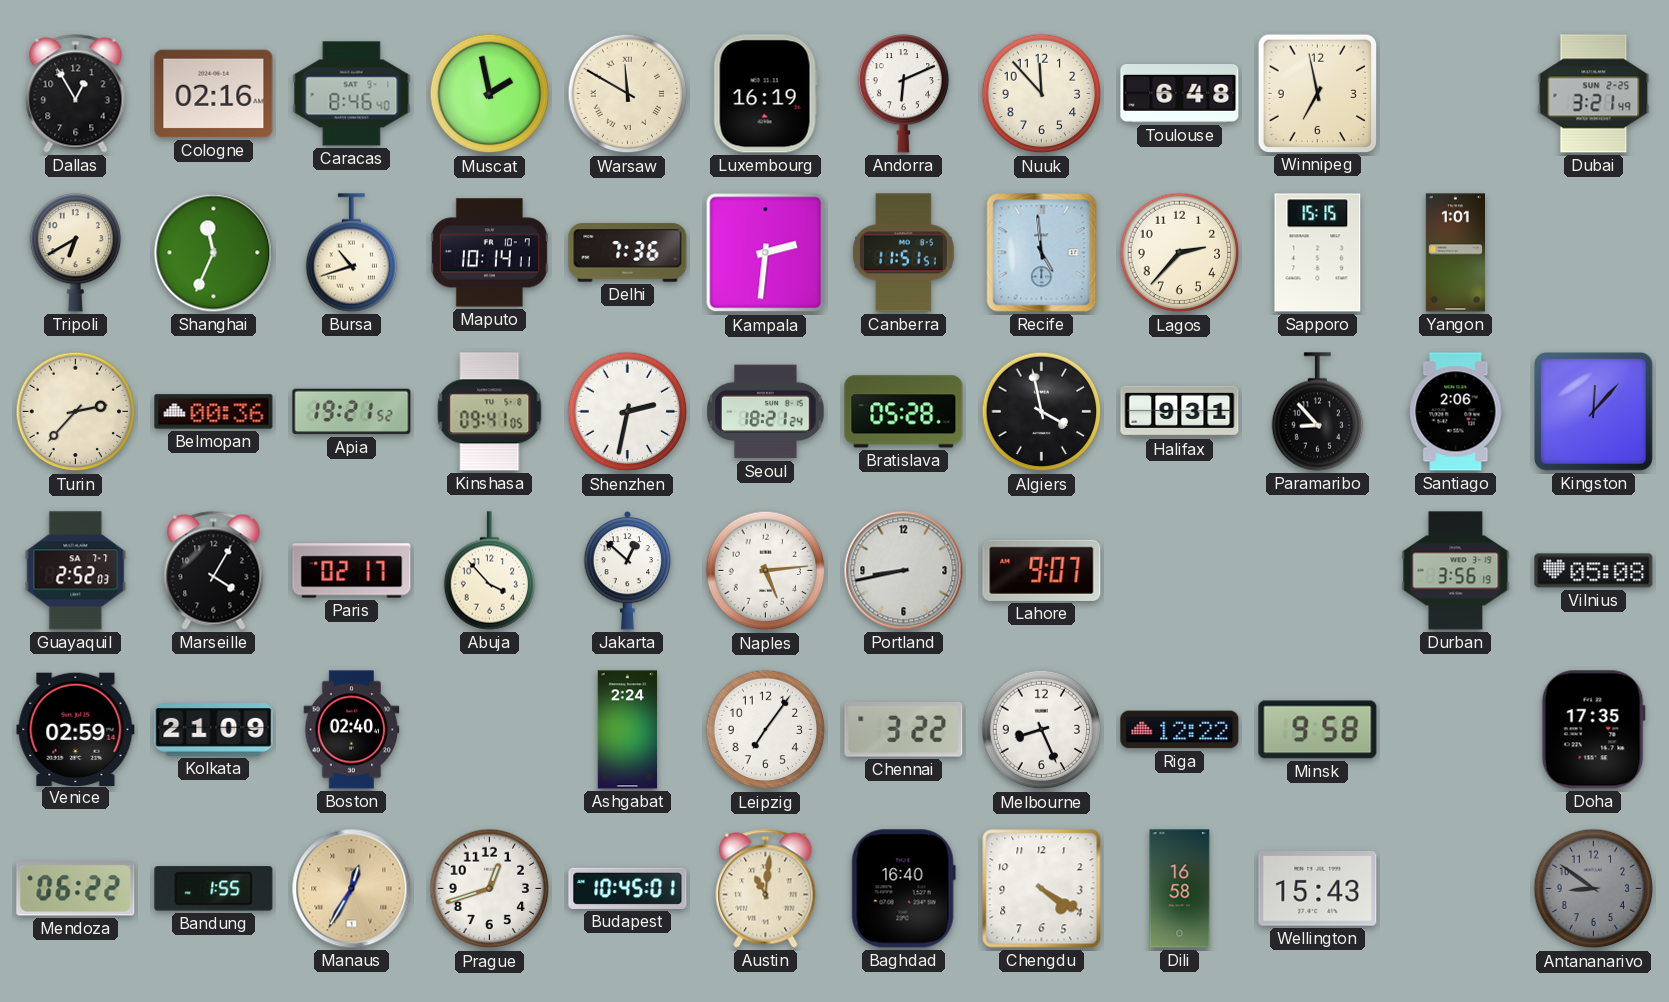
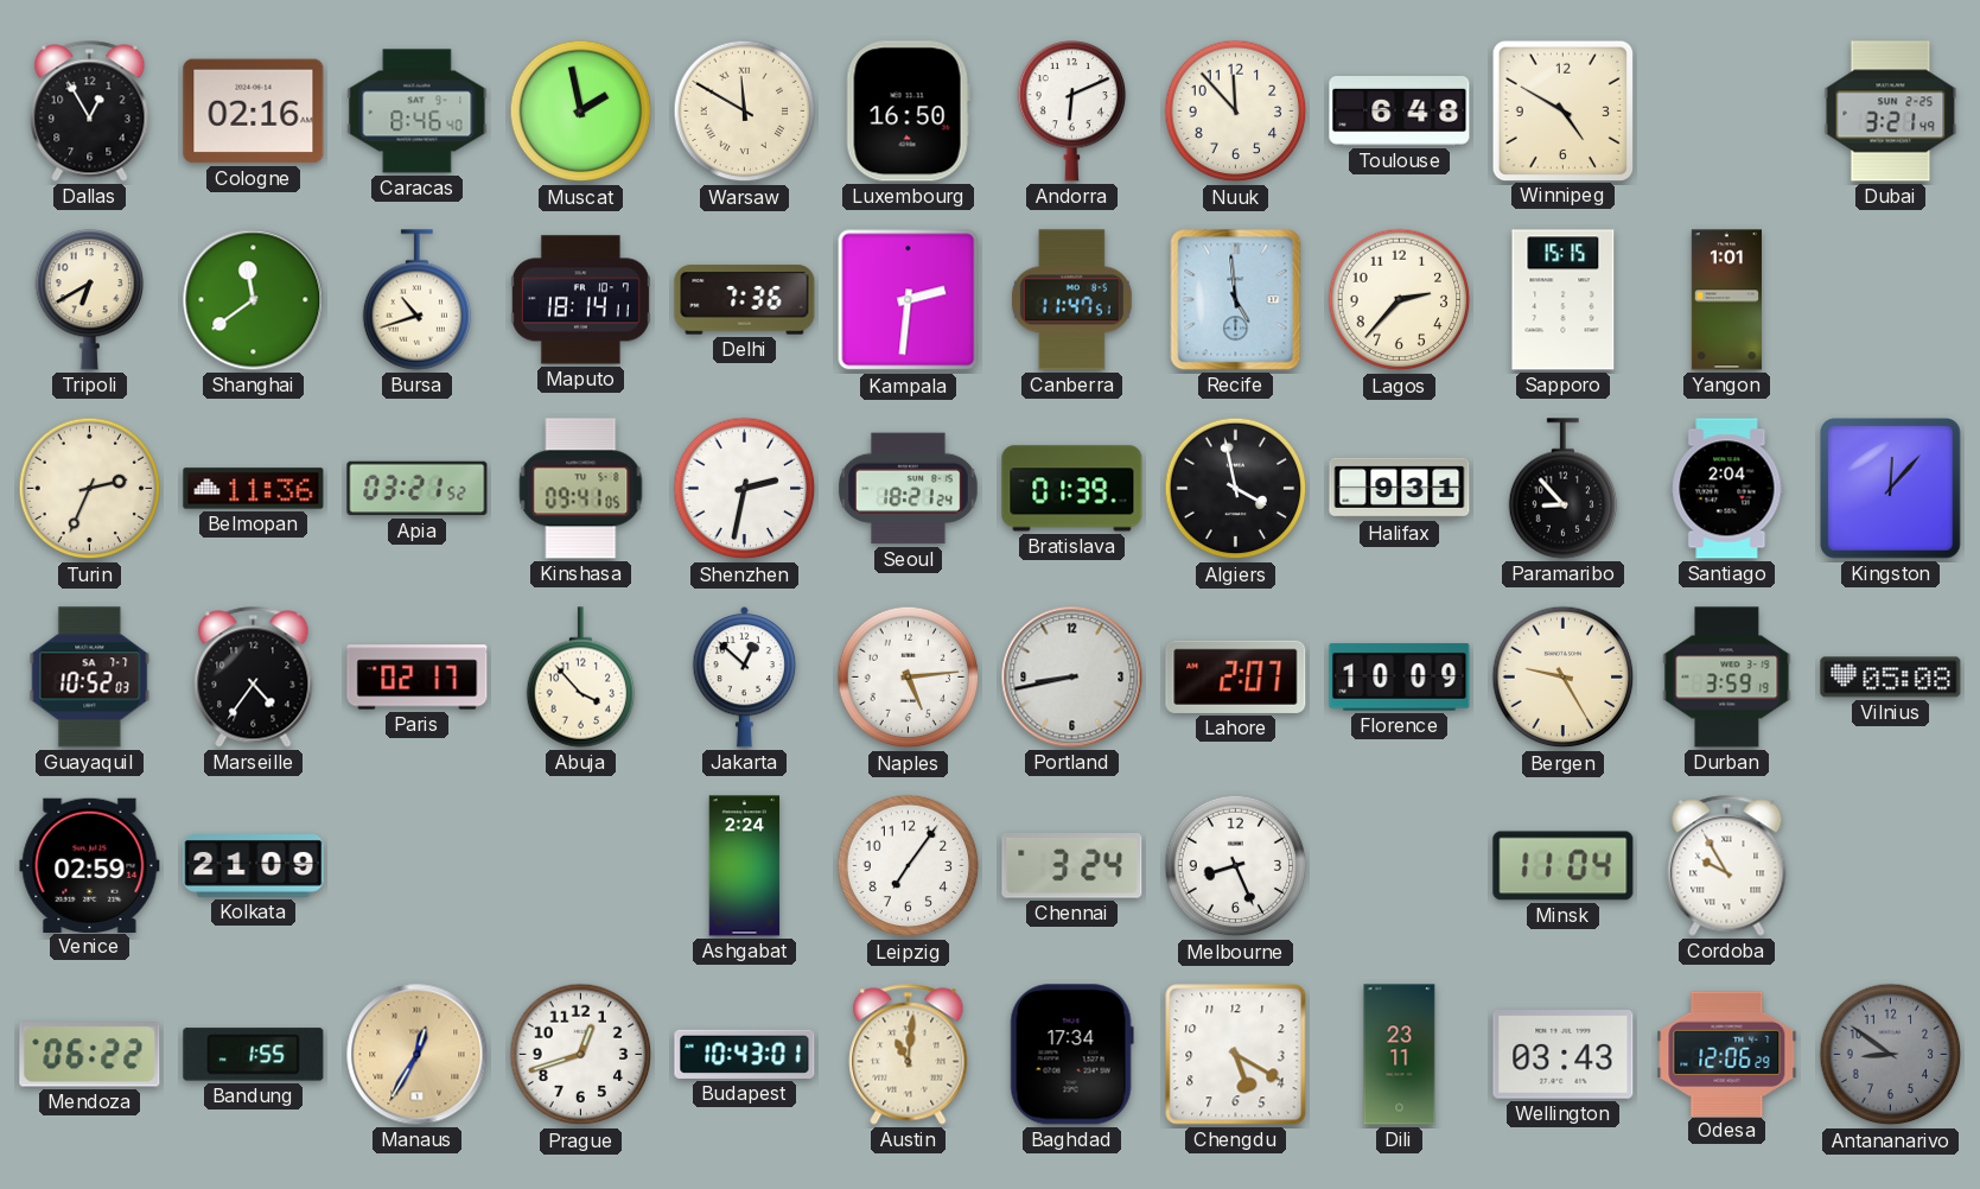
Luxembourg: 16:19 -> 16:50
Winnipeg: 6:58 -> 4:50
Shanghai: 11:34 -> 11:39
Maputo: 10:14 -> 18:14
Canberra: 11:51 -> 11:47
Turin: 2:37 -> 2:34
Belmopan: 00:36 -> 11:36
Apia: 19:21 -> 03:21
Bratislava: 05:28 -> 01:39
Santiago: 2:06 -> 2:04
Guayaquil: 2:52 -> 10:52
Marseille: 4:05 -> 4:36
Lahore: 9:07 -> 2:07
Florence: none -> 10:09
Bergen: none -> 9:25
Durban: 3:56 -> 3:59
Boston: 02:40 -> none
Chennai: 3:22 -> 3:24
Riga: 12:22 -> none
Minsk: 9:58 -> 11:04
Cordoba: none -> 9:55
Doha: 17:35 -> none
Budapest: 10:45 -> 10:43
Baghdad: 16:40 -> 17:34
Chengdu: 4:20 -> 5:20
Dili: 16:58 -> 23:11
Wellington: 15:43 -> 03:43
Odesa: none -> 12:06
